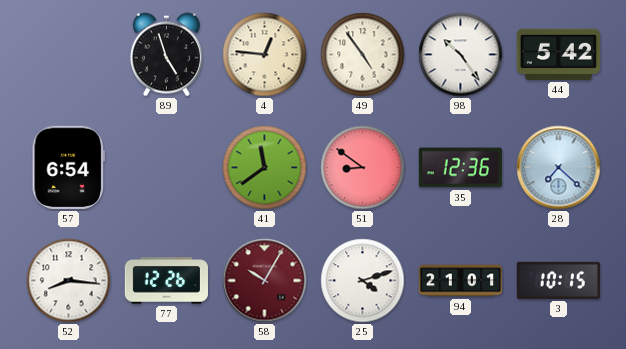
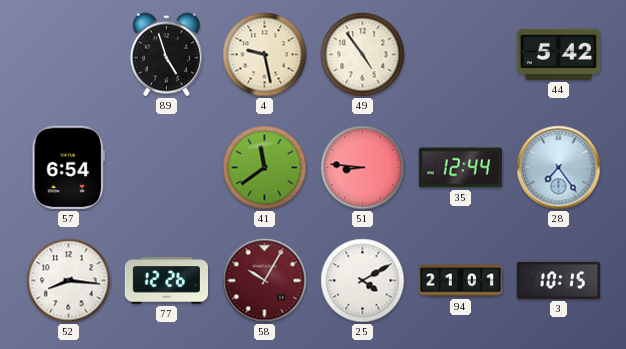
4: 12:46 -> 9:28
98: 10:24 -> none
51: 8:51 -> 8:46
35: 12:36 -> 12:44
28: 7:22 -> 7:24
25: 4:12 -> 4:10
